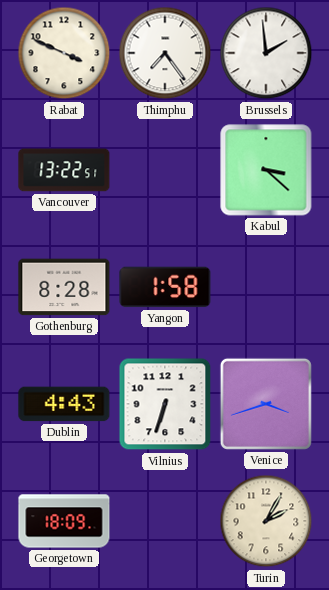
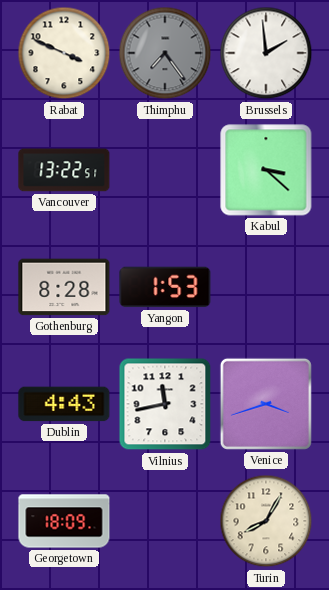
Thimphu dial: white -> grey
Yangon: 1:58 -> 1:53
Vilnius: 6:33 -> 11:43
Turin: 2:05 -> 8:05
